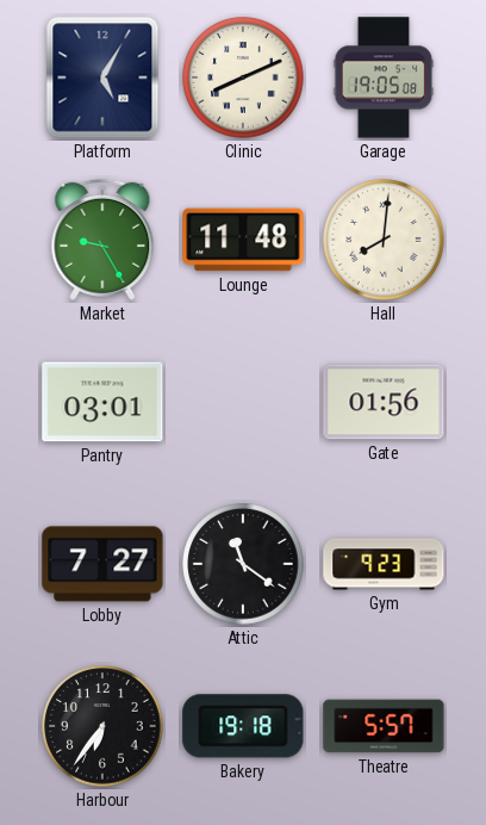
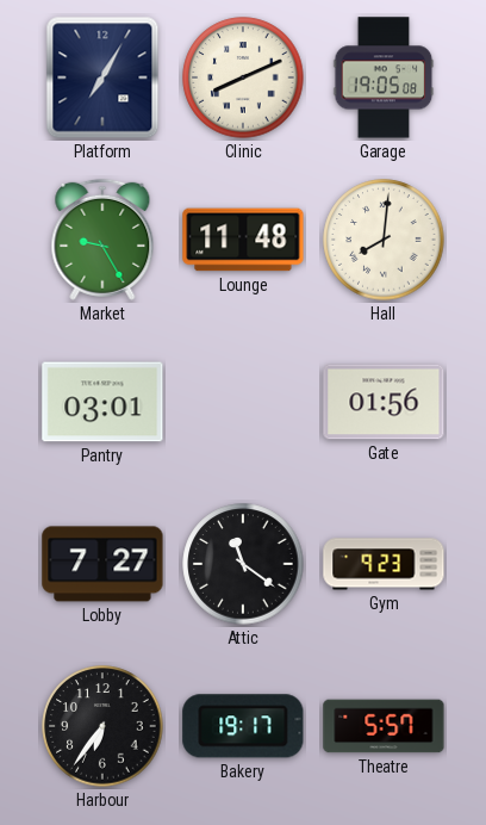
Platform: 5:05 -> 7:05
Bakery: 19:18 -> 19:17
